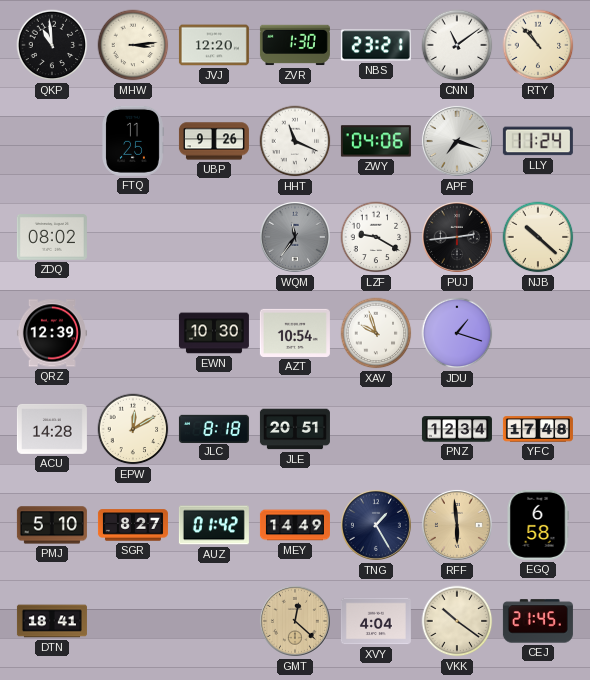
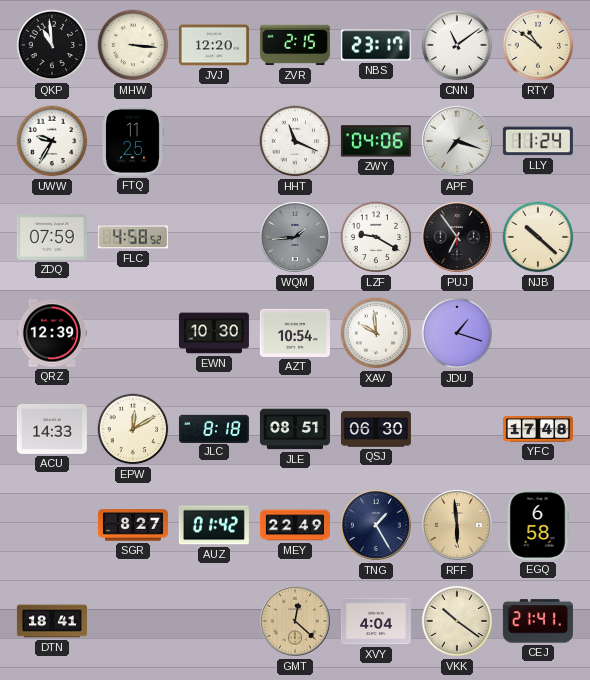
MHW: 3:14 -> 3:16
ZVR: 1:30 -> 2:15
NBS: 23:21 -> 23:17
RTY: 10:53 -> 10:51
UWW: none -> 9:35
UBP: 9:26 -> none
ZDQ: 08:02 -> 07:59
FLC: none -> 4:58
WQM: 11:36 -> 1:44
PUJ: 2:44 -> 6:54
XAV: 9:57 -> 9:59
ACU: 14:28 -> 14:33
JLE: 20:51 -> 08:51
QSJ: none -> 06:30
PNZ: 12:34 -> none
PMJ: 5:10 -> none
MEY: 14:49 -> 22:49
CEJ: 21:45 -> 21:41
